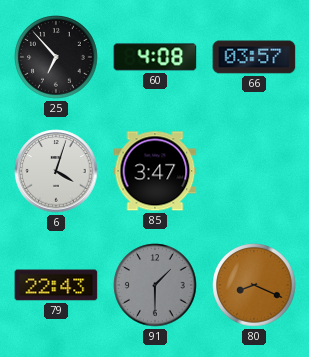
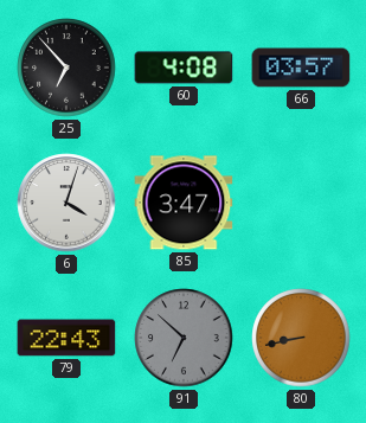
91: 1:30 -> 6:52
80: 8:19 -> 8:43
